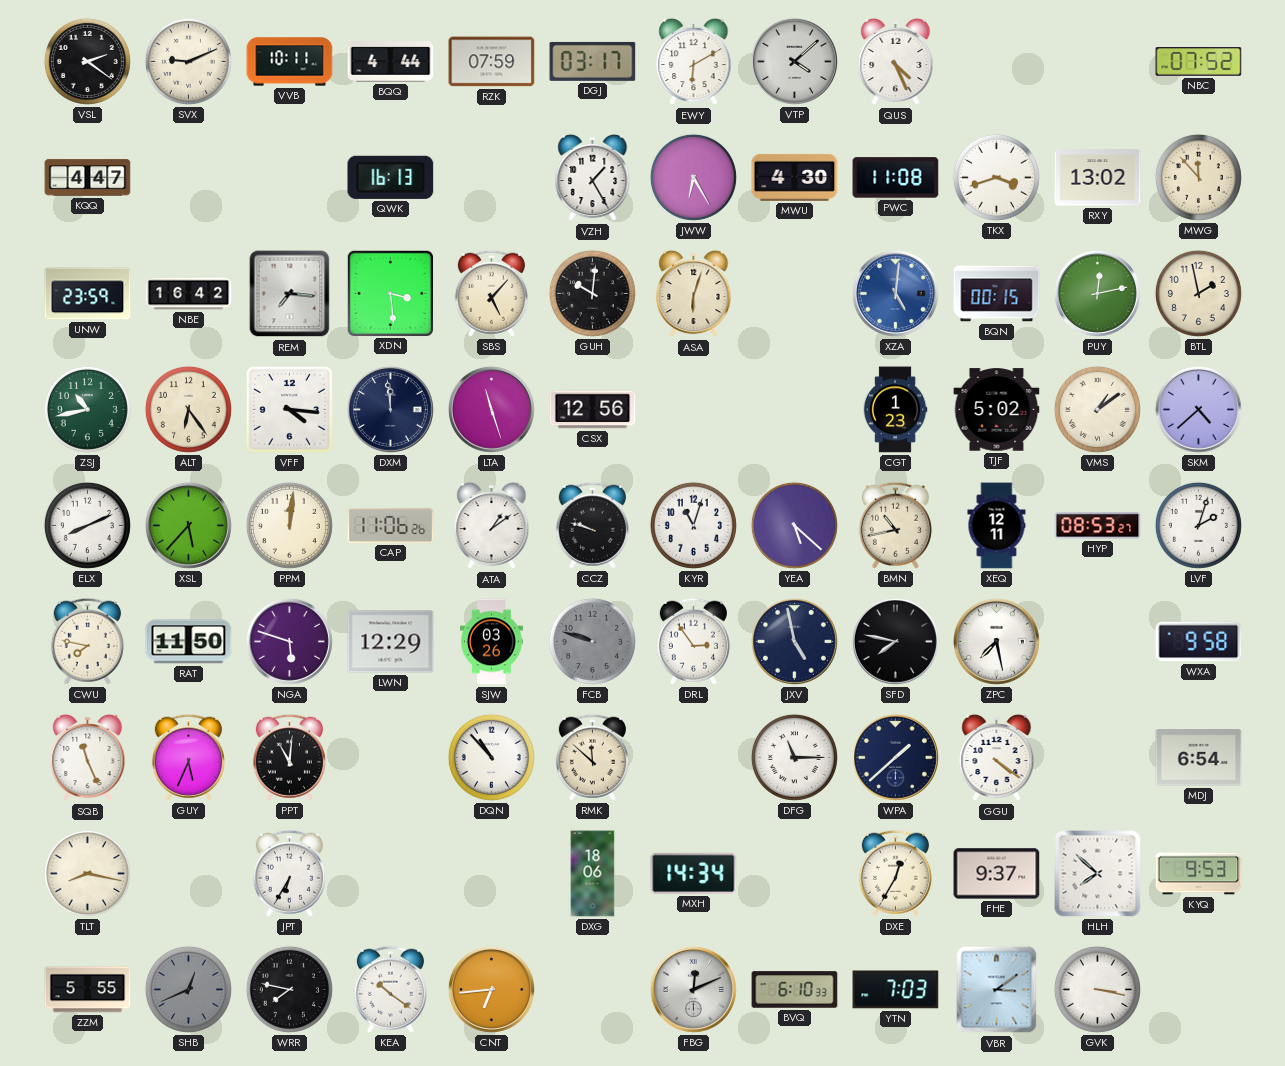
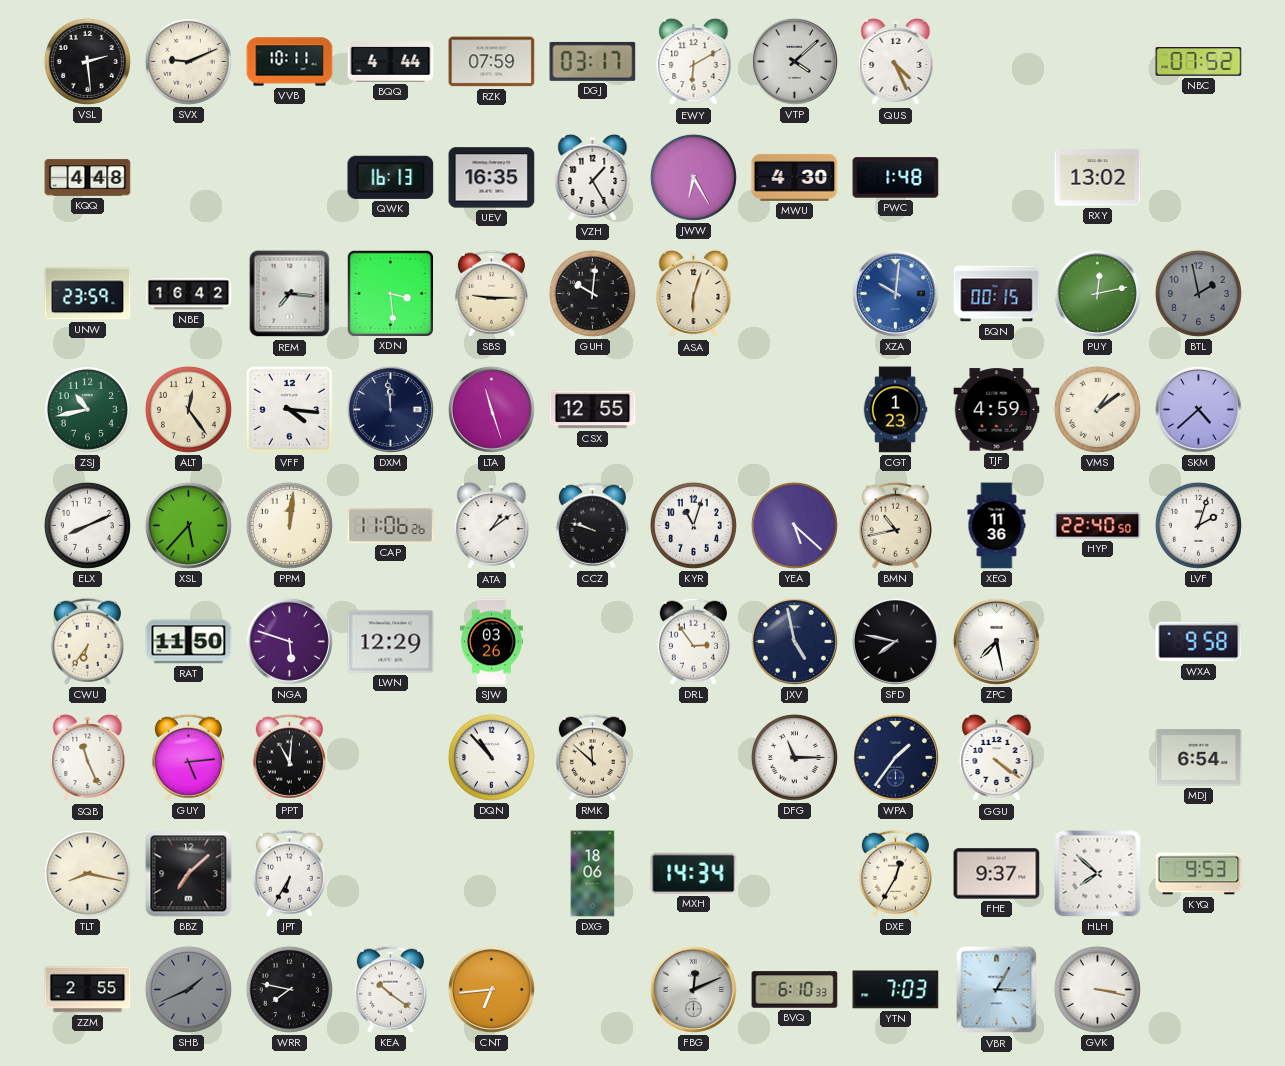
VSL: 2:21 -> 2:29
KQQ: 4:47 -> 4:48
UEV: none -> 16:35
PWC: 11:08 -> 1:48
TKX: 3:42 -> none
MWG: 11:53 -> none
SBS: 5:07 -> 9:15
XZA: 5:01 -> 10:01
BTL dial: cream -> grey
ALT: 6:24 -> 12:24
CSX: 12:56 -> 12:55
TJF: 5:02 -> 4:59
XEQ: 12:11 -> 11:36
HYP: 08:53 -> 22:40
CWU: 7:47 -> 6:36
FCB: 9:48 -> none
GUY: 5:34 -> 5:14
WPA: 1:38 -> 1:36
BBZ: none -> 7:08
ZZM: 5:55 -> 2:55
SHB: 12:41 -> 1:41
VBR: 3:09 -> 3:05
